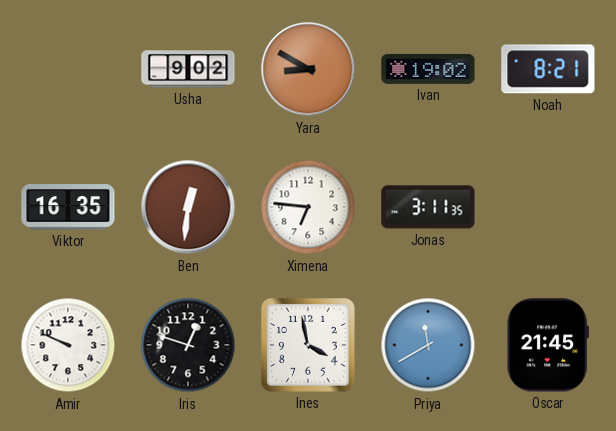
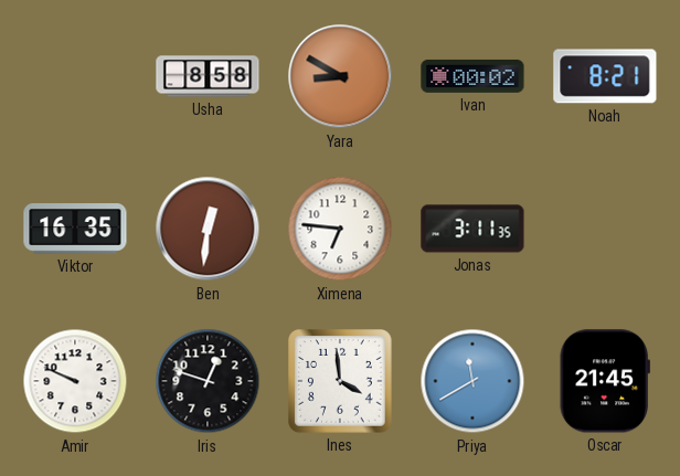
Usha: 9:02 -> 8:58
Ivan: 19:02 -> 00:02
Ines: 3:58 -> 3:59
